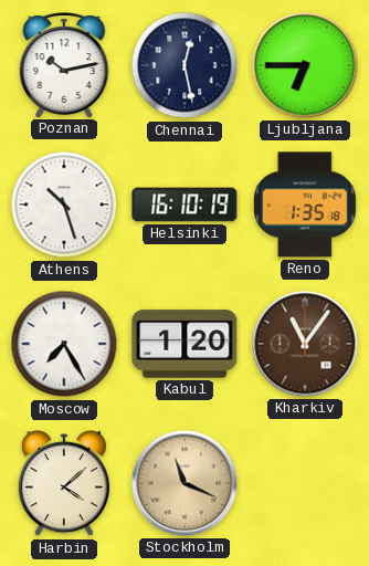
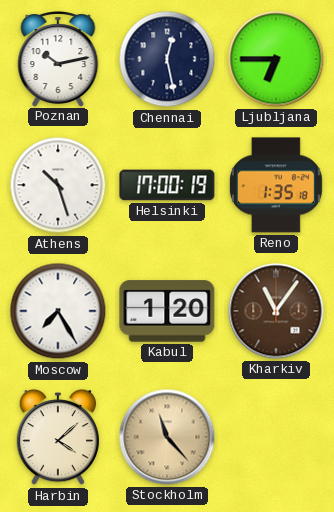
Helsinki: 16:10 -> 17:00
Stockholm: 11:19 -> 11:23
